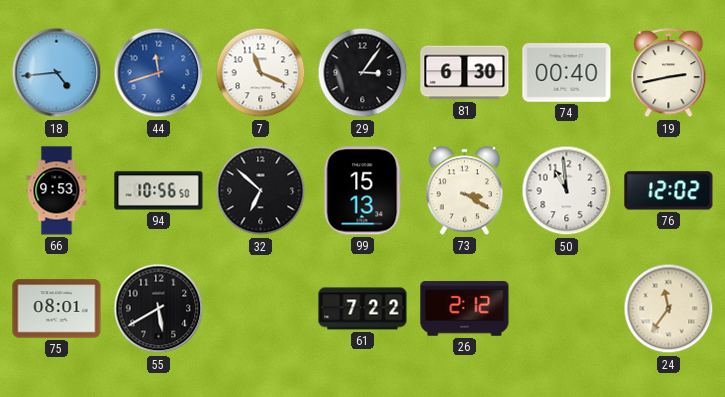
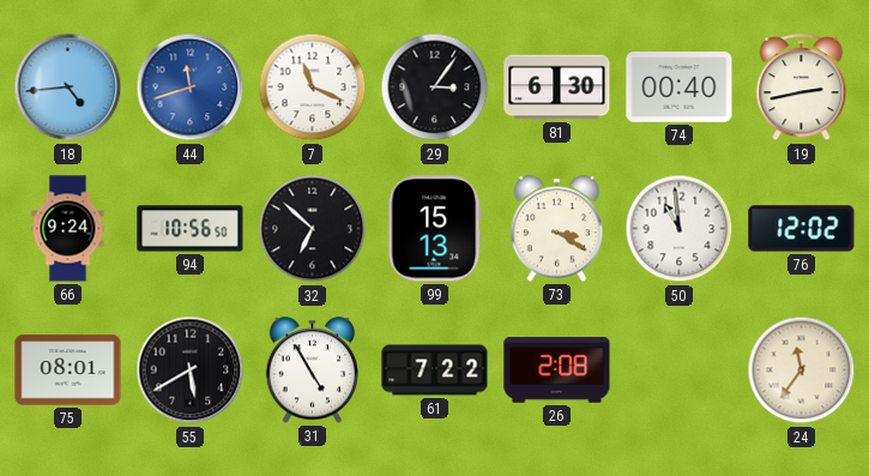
66: 9:53 -> 9:24
31: none -> 4:55
26: 2:12 -> 2:08
